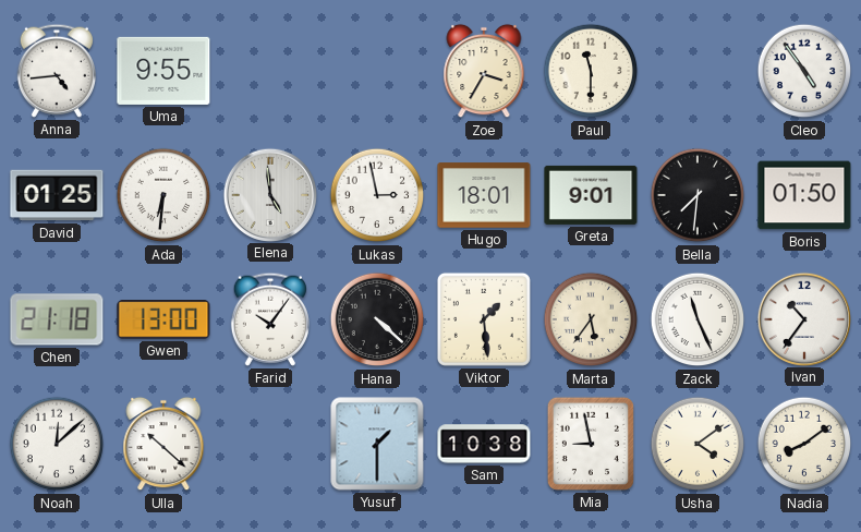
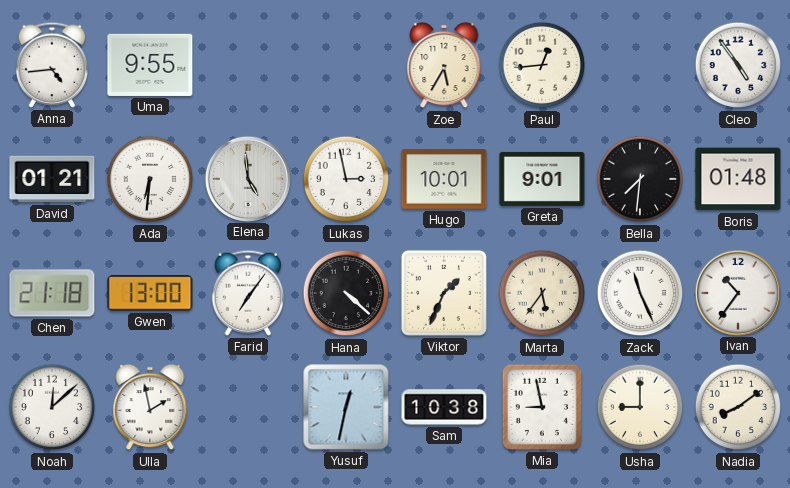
Zoe: 3:35 -> 5:35
Paul: 11:30 -> 12:44
David: 01:25 -> 01:21
Hugo: 18:01 -> 10:01
Boris: 01:50 -> 01:48
Farid: 10:06 -> 7:06
Viktor: 1:29 -> 1:34
Ulla: 10:22 -> 1:58
Yusuf: 1:30 -> 12:32
Usha: 4:09 -> 9:00
